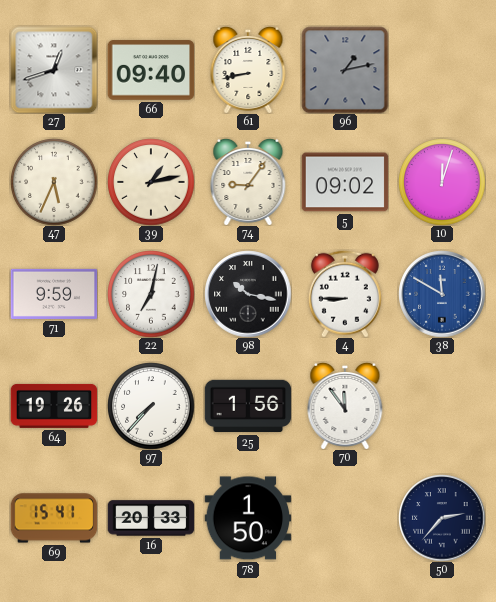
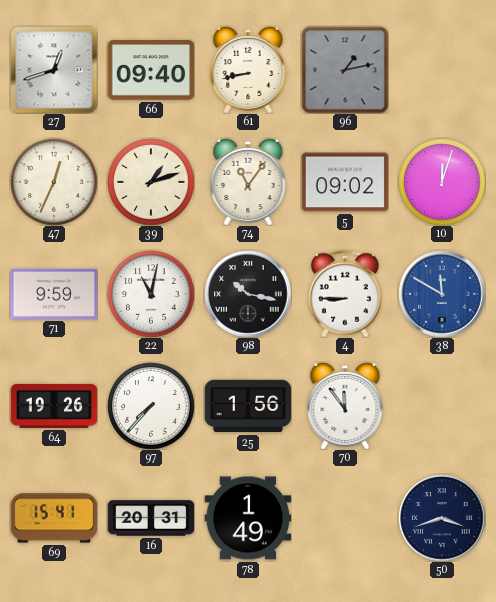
47: 5:34 -> 12:34
39: 1:13 -> 1:12
74: 9:06 -> 11:06
22: 7:02 -> 11:02
16: 20:33 -> 20:31
78: 1:50 -> 1:49
50: 2:37 -> 3:42
